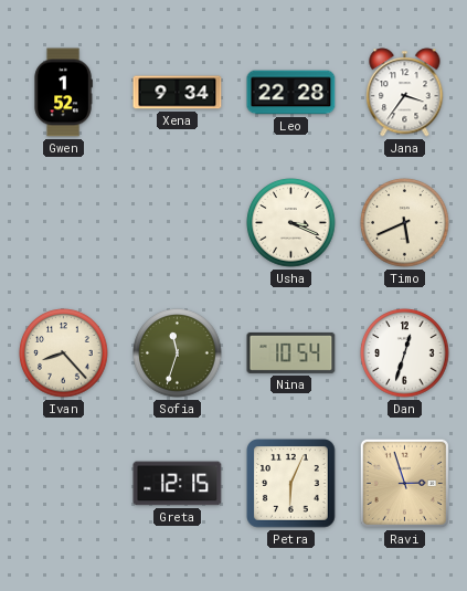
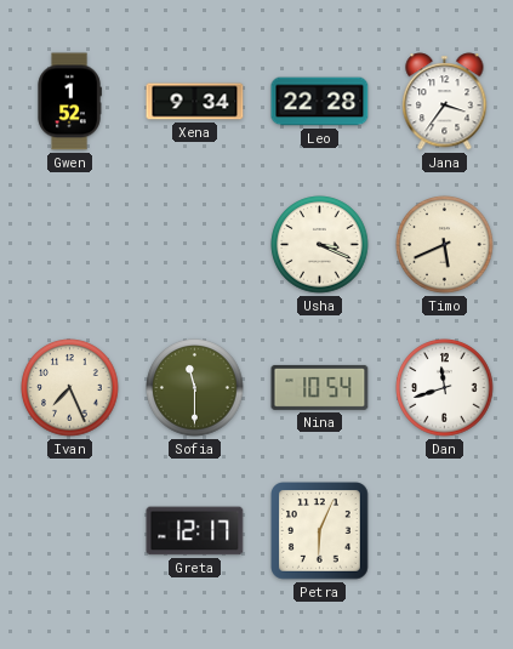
Ivan: 8:23 -> 7:26
Sofia: 11:33 -> 11:30
Dan: 12:33 -> 11:42
Greta: 12:15 -> 12:17
Ravi: 2:57 -> none
